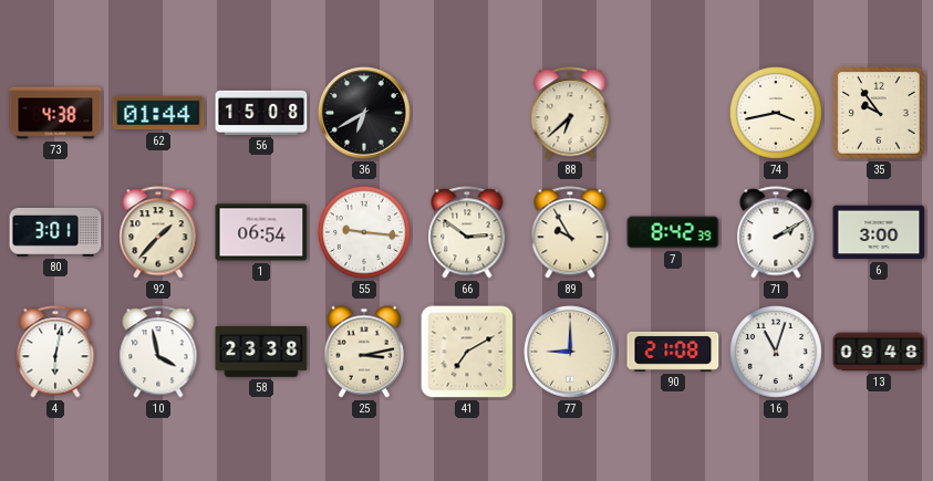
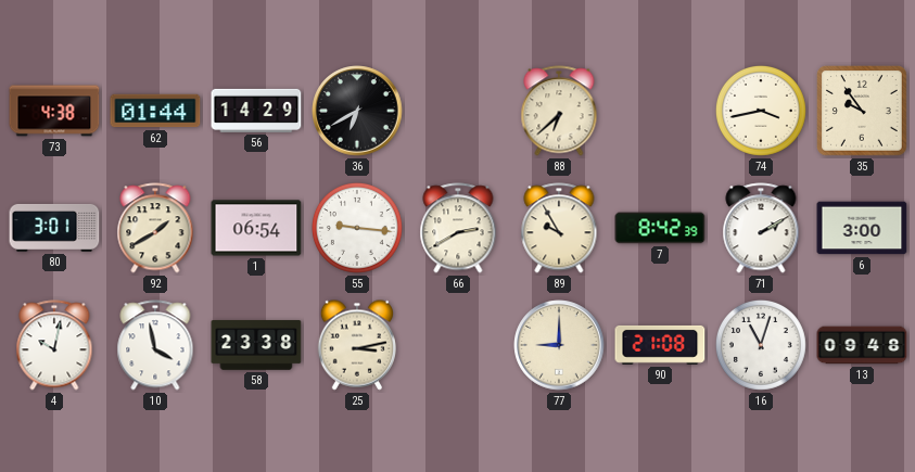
56: 15:08 -> 14:29
92: 1:37 -> 1:40
66: 2:51 -> 2:40
4: 6:02 -> 10:02
41: 7:10 -> none
